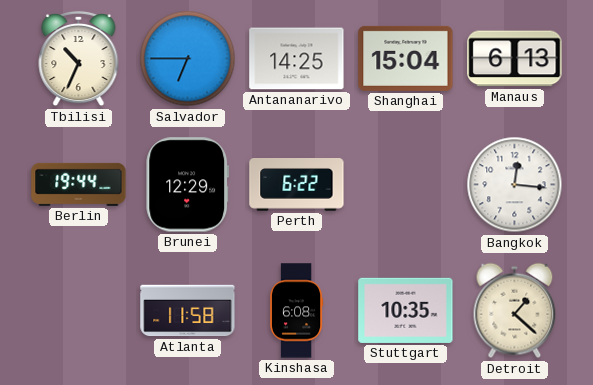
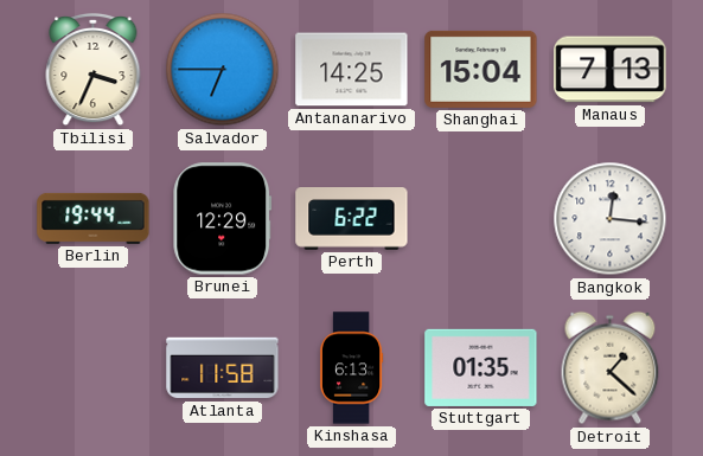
Tbilisi: 10:34 -> 3:34
Manaus: 6:13 -> 7:13
Kinshasa: 6:08 -> 6:13
Stuttgart: 10:35 -> 01:35
